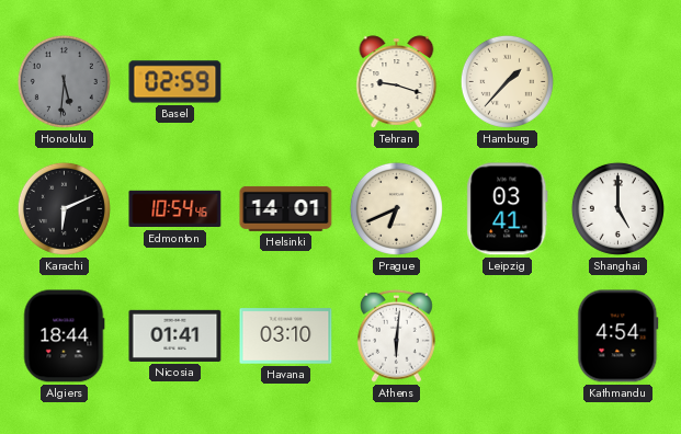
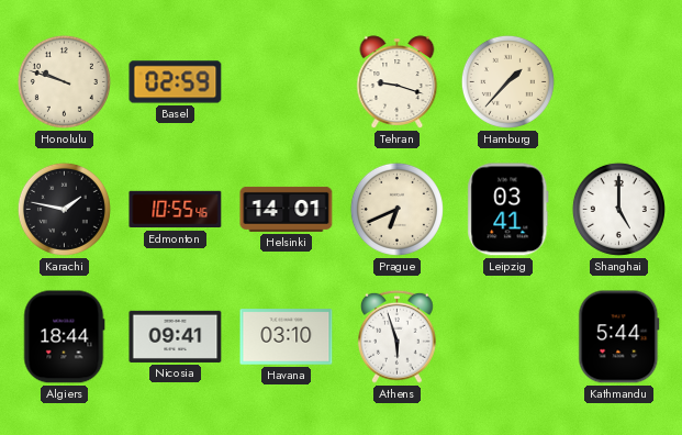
Honolulu: 5:31 -> 9:48
Honolulu dial: grey -> cream
Karachi: 6:11 -> 1:47
Edmonton: 10:54 -> 10:55
Nicosia: 01:41 -> 09:41
Athens: 6:01 -> 5:57
Kathmandu: 4:54 -> 5:44
